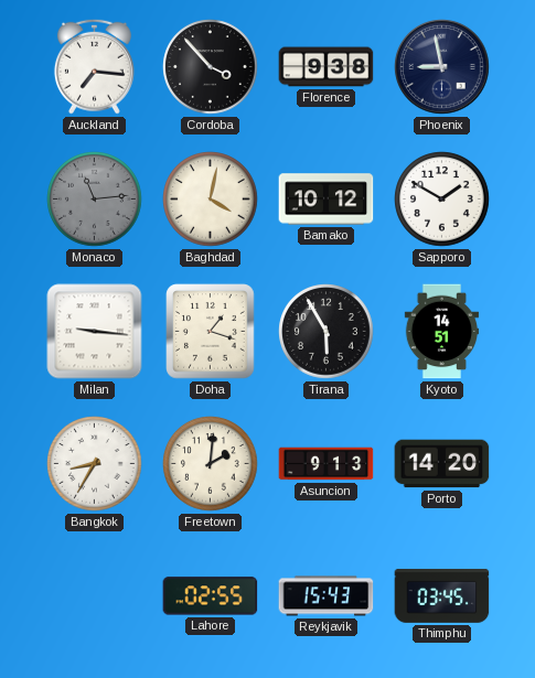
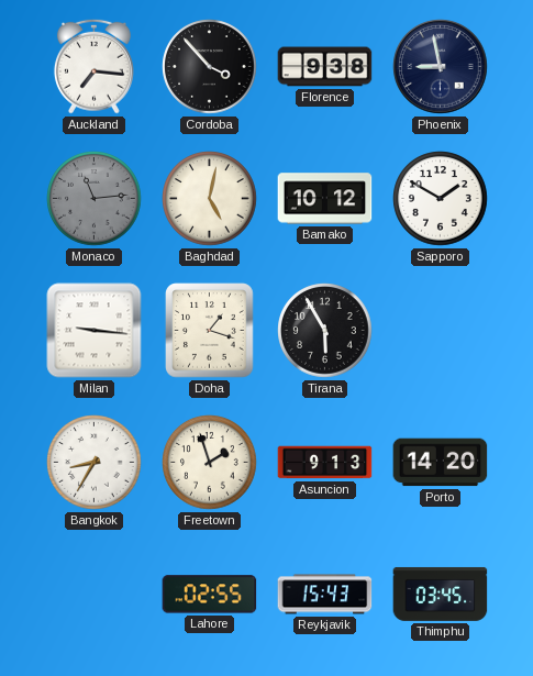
Baghdad: 4:02 -> 5:02
Kyoto: 14:51 -> none
Freetown: 2:01 -> 1:57
